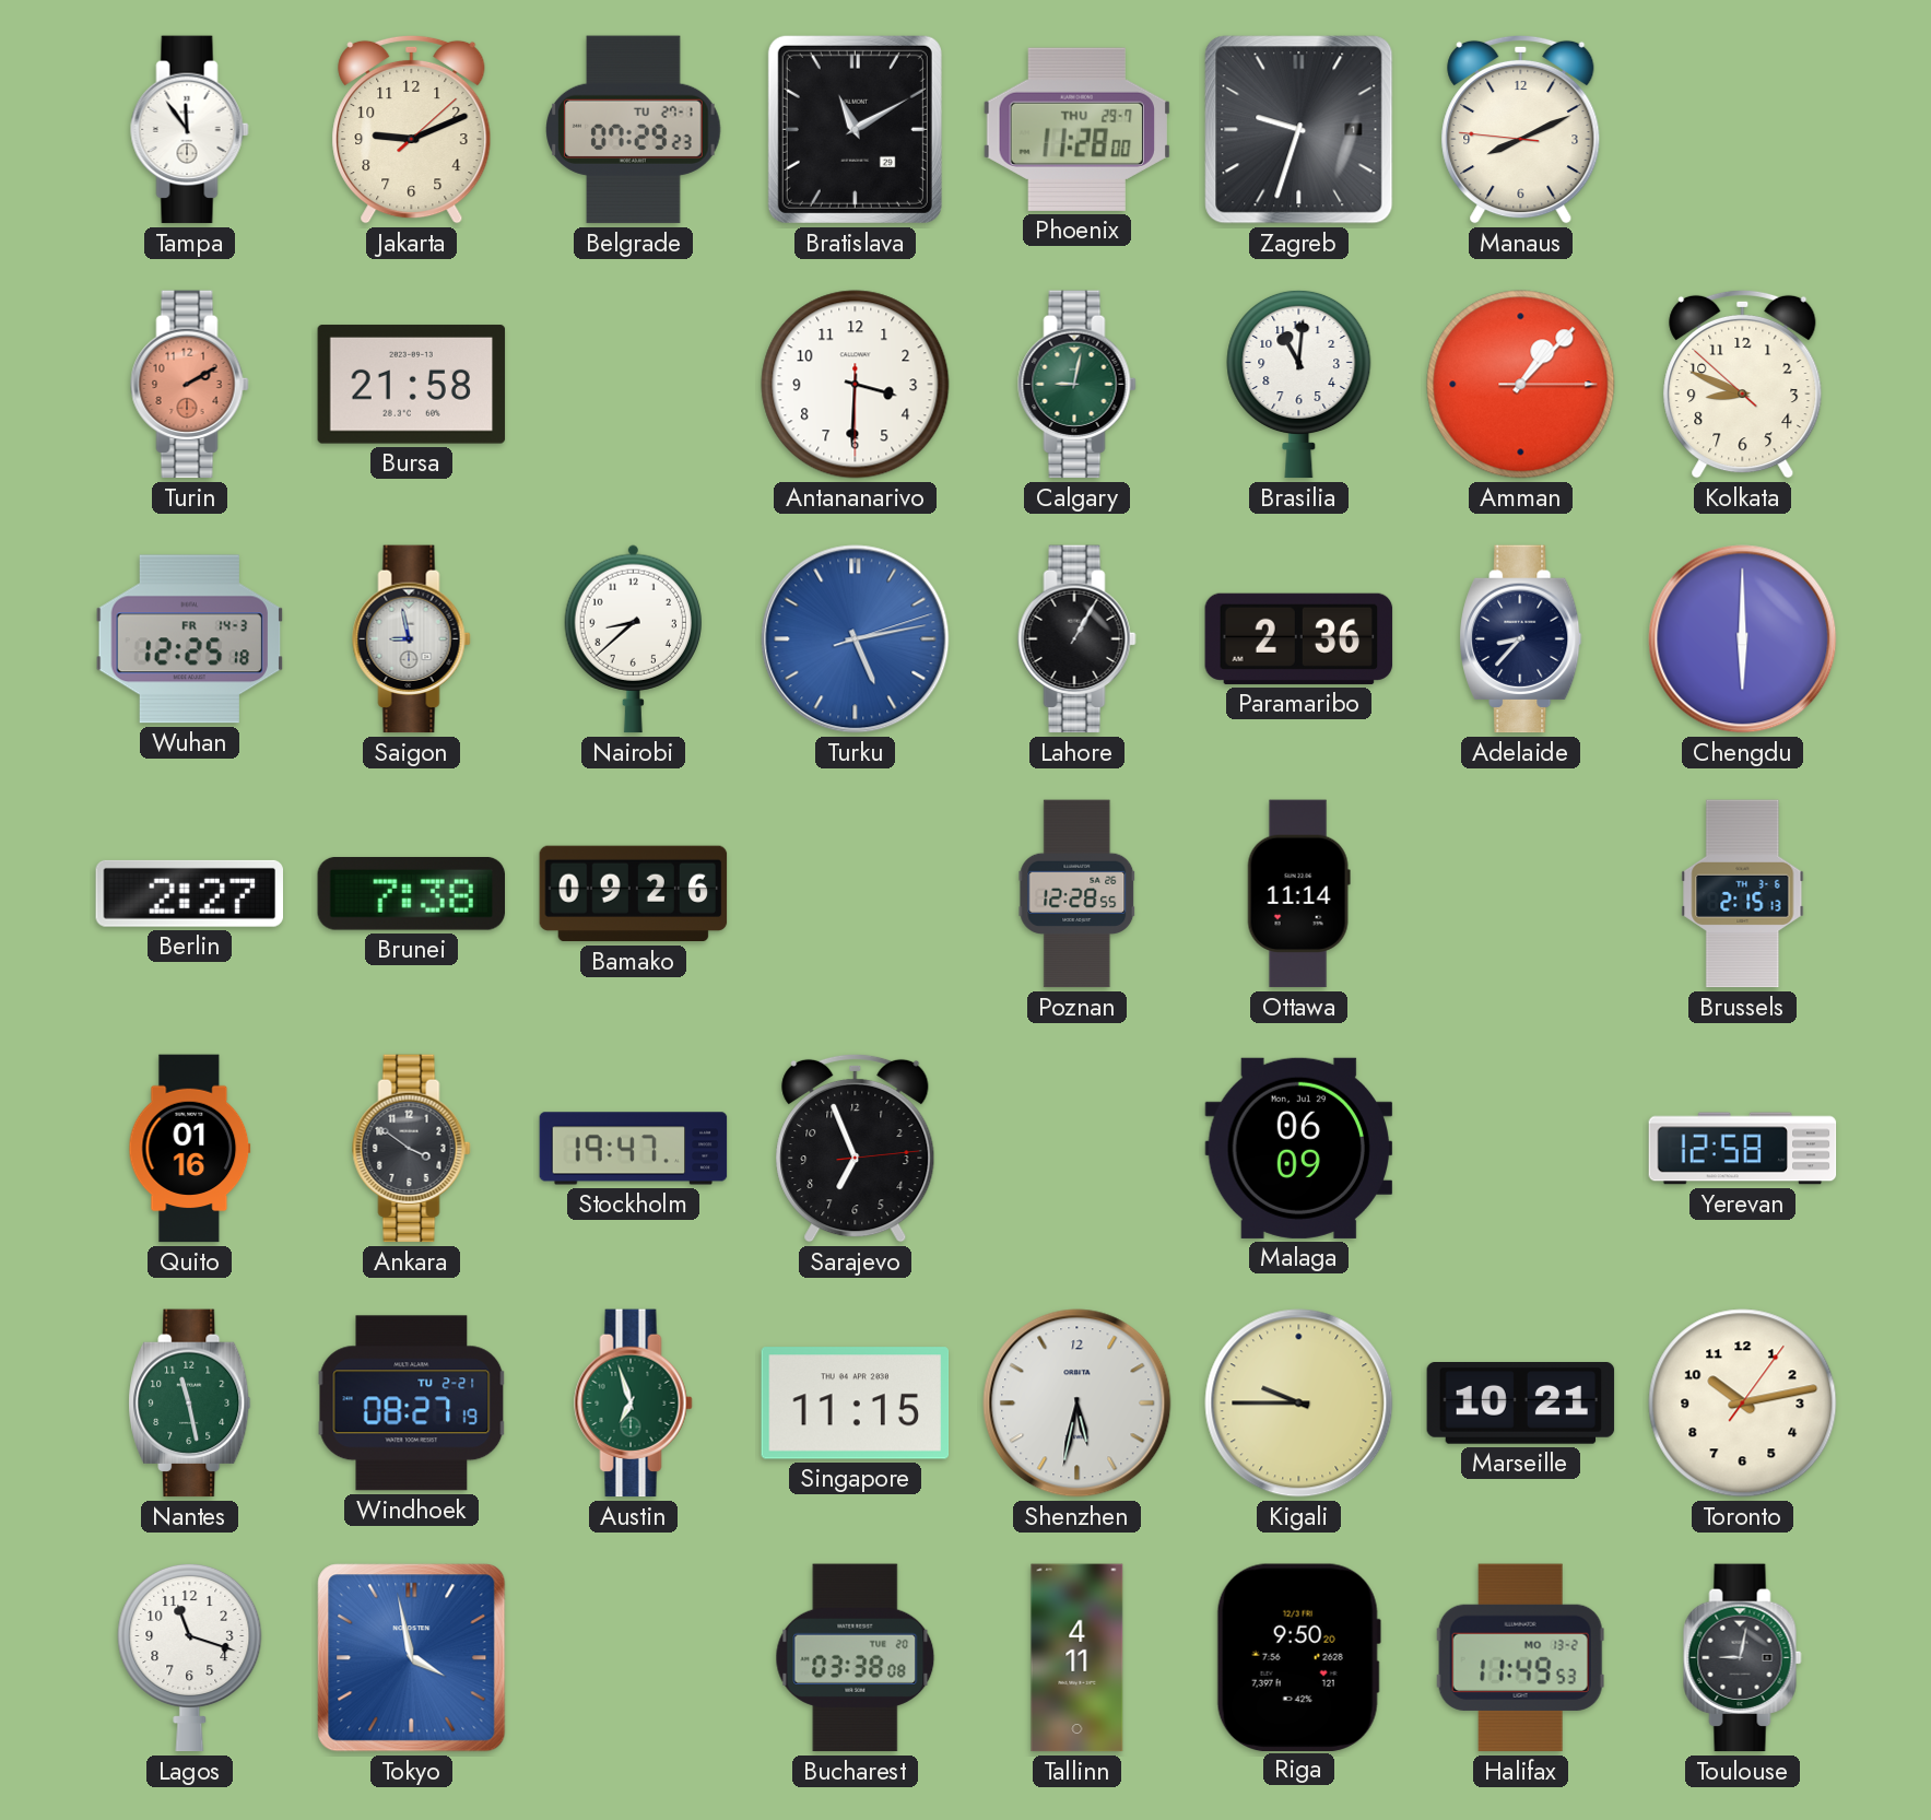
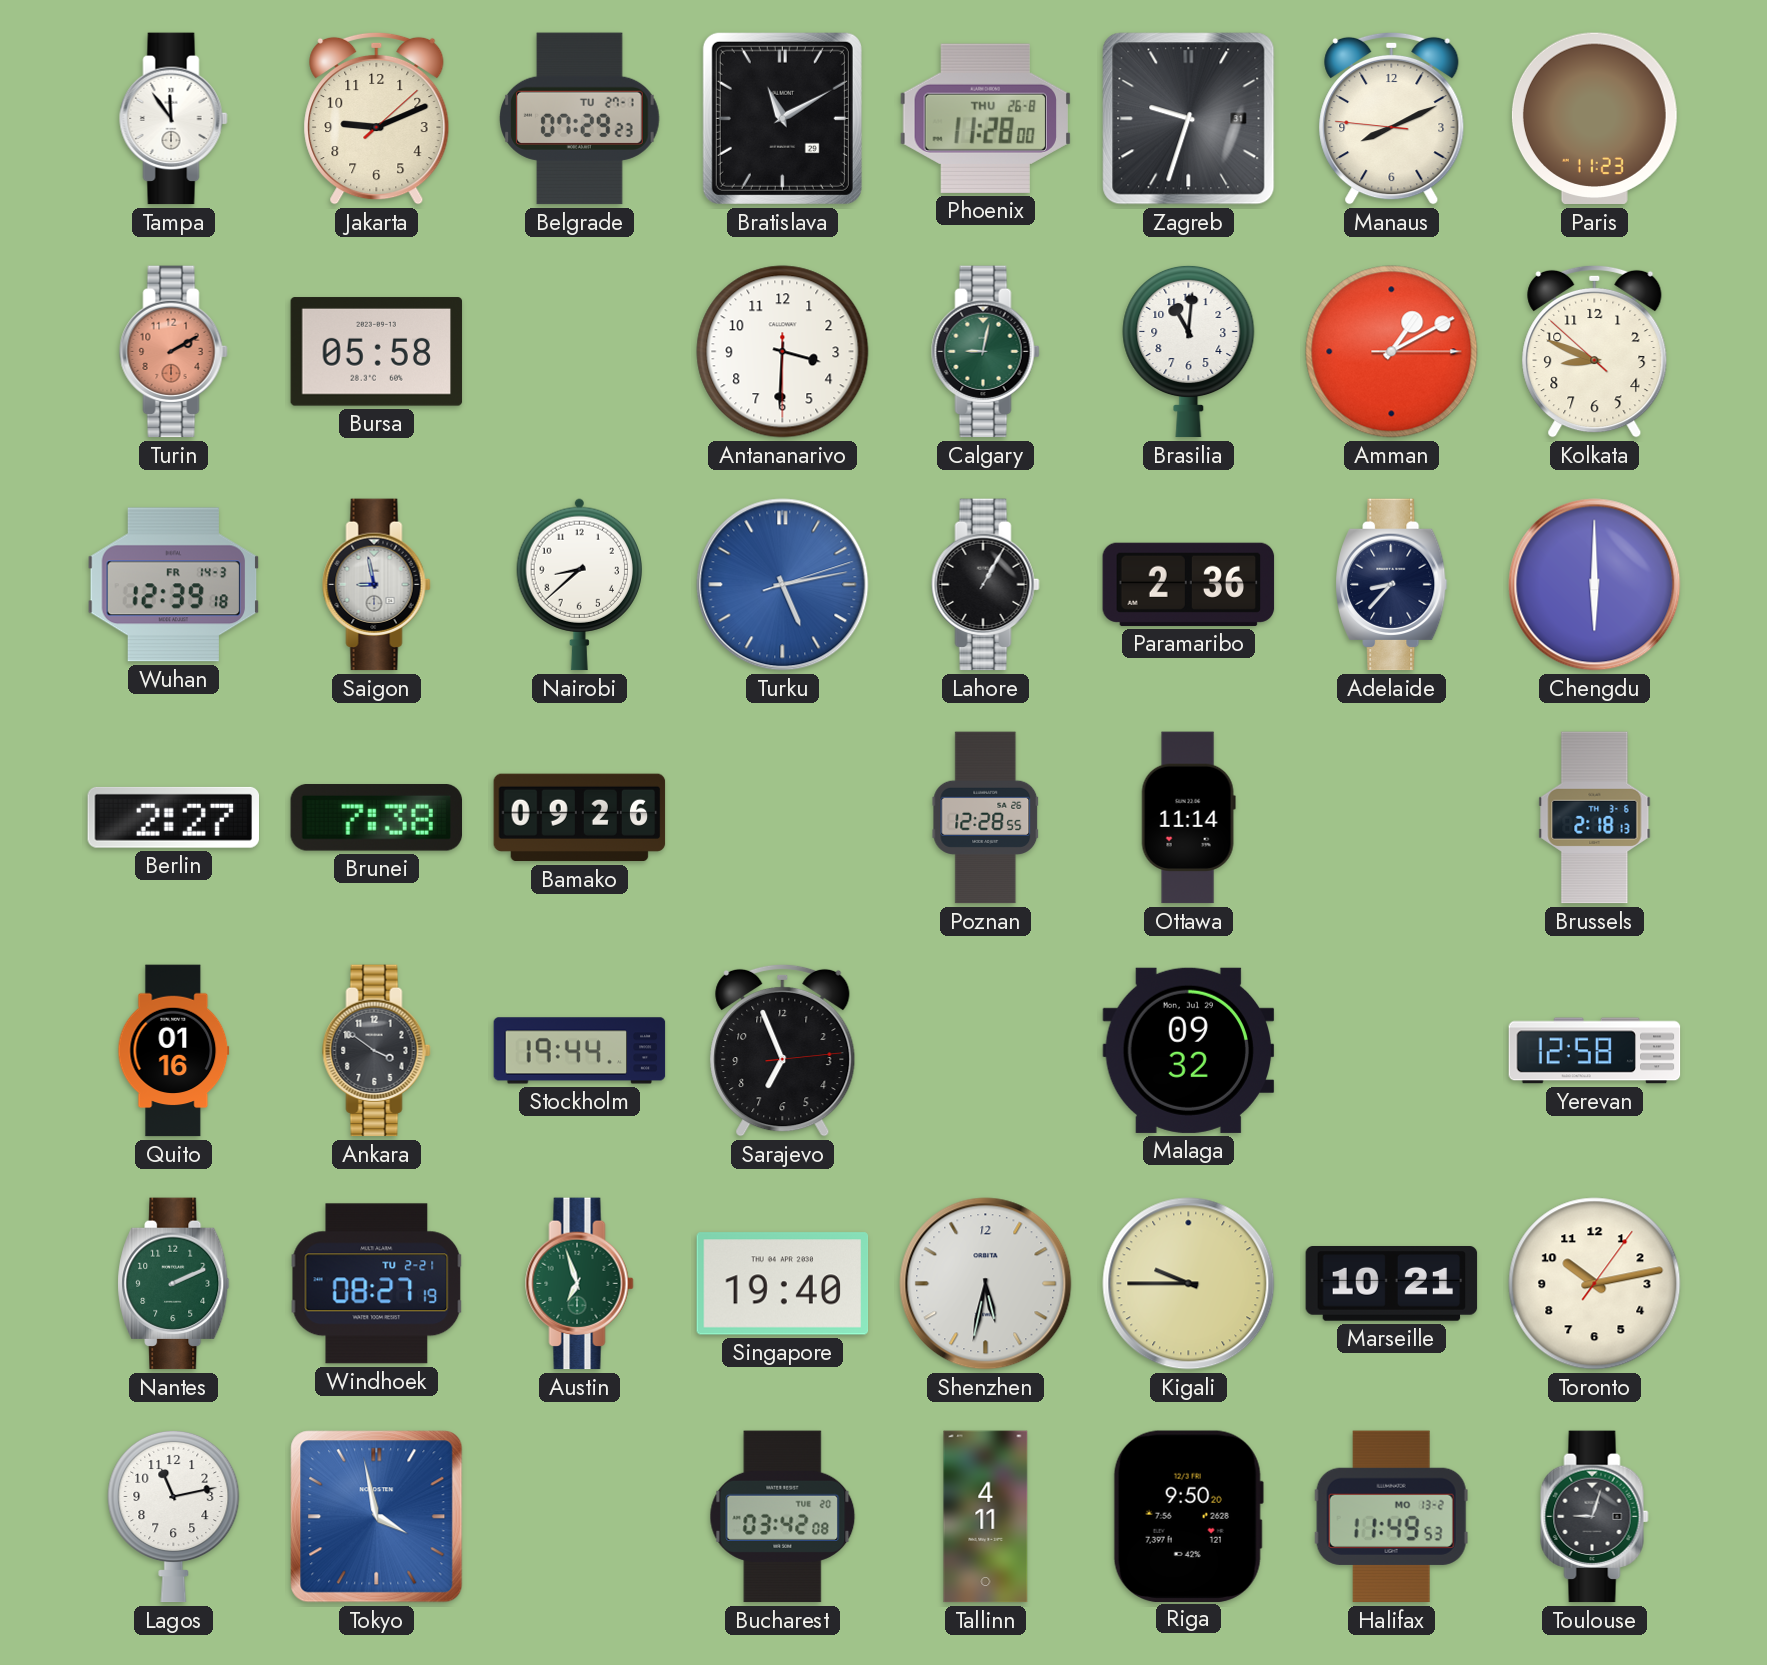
Phoenix date: THU 29-7 -> THU 26-8
Zagreb date: 1 -> 31
Paris: none -> 11:23
Bursa: 21:58 -> 05:58
Amman: 1:07 -> 1:10
Wuhan: 12:25 -> 12:39
Brussels: 2:15 -> 2:18
Stockholm: 19:47 -> 19:44
Malaga: 06:09 -> 09:32
Nantes: 11:28 -> 2:11
Singapore: 11:15 -> 19:40
Lagos: 11:18 -> 11:13
Bucharest: 03:38 -> 03:42
Toulouse: 9:02 -> 9:03
